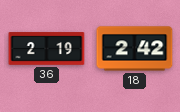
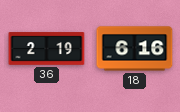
18: 2:42 -> 6:16
